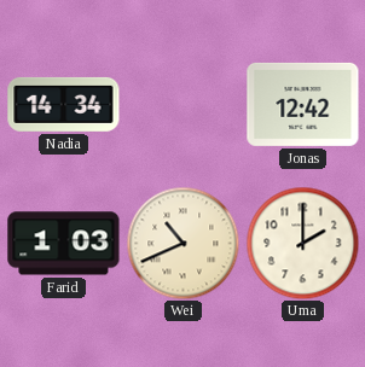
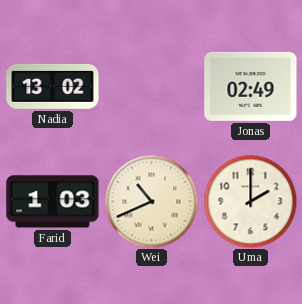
Nadia: 14:34 -> 13:02
Jonas: 12:42 -> 02:49
